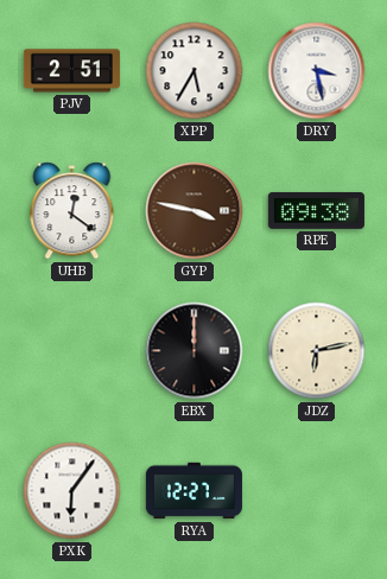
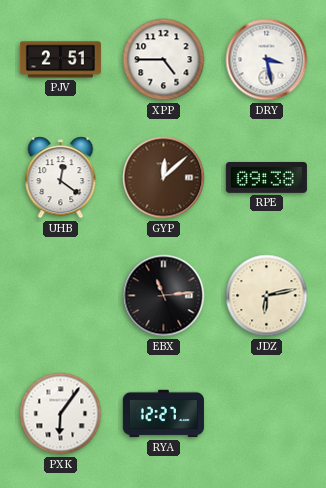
XPP: 5:35 -> 4:45
GYP: 3:47 -> 12:08
EBX: 12:00 -> 11:14
